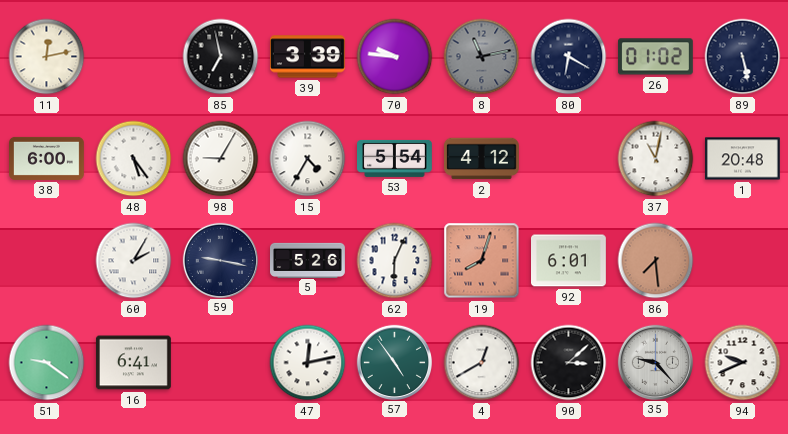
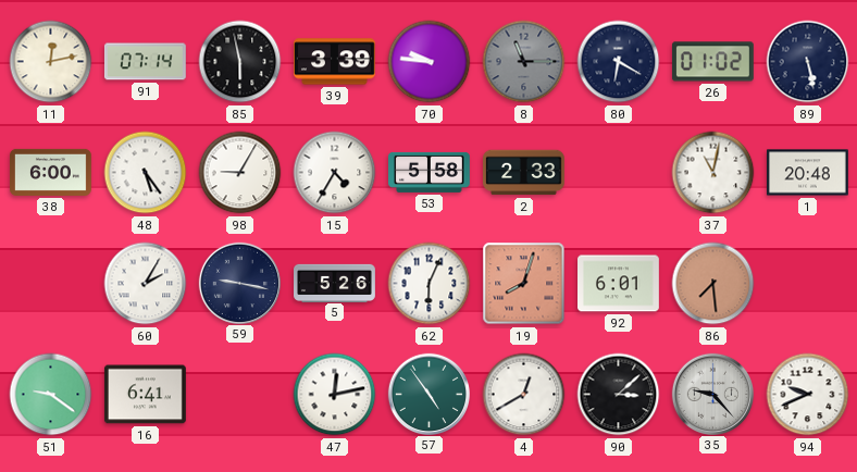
91: none -> 07:14
85: 6:58 -> 5:58
8: 11:13 -> 11:15
53: 5:54 -> 5:58
2: 4:12 -> 2:33
